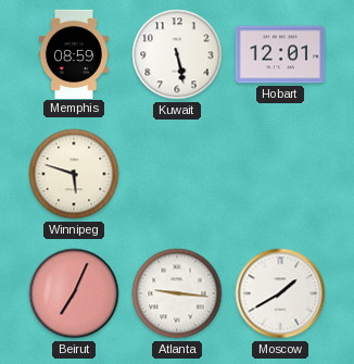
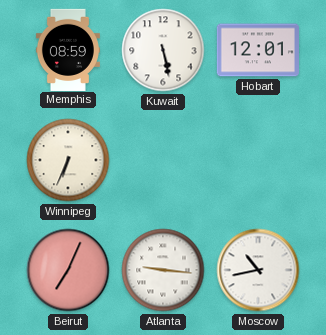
Winnipeg: 5:48 -> 6:34
Moscow: 1:40 -> 10:43
